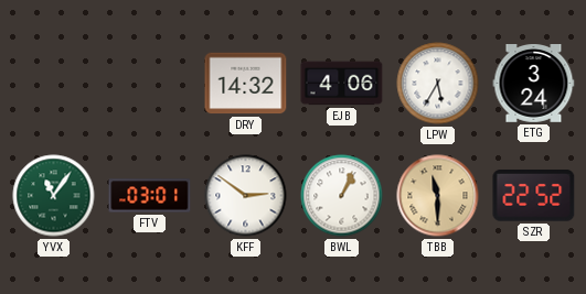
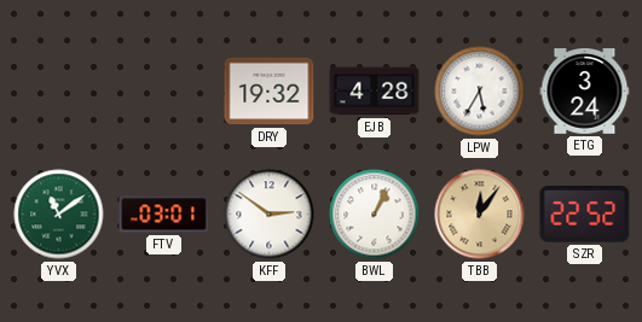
DRY: 14:32 -> 19:32
EJB: 4:06 -> 4:28
YVX: 11:06 -> 11:09
TBB: 11:30 -> 12:06
